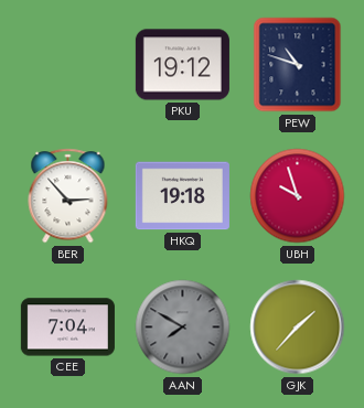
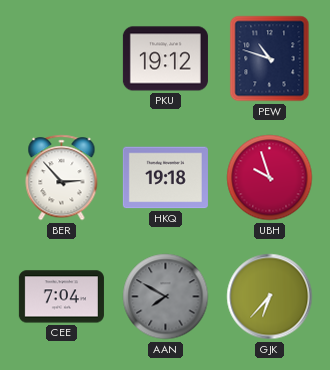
GJK: 1:37 -> 6:37
